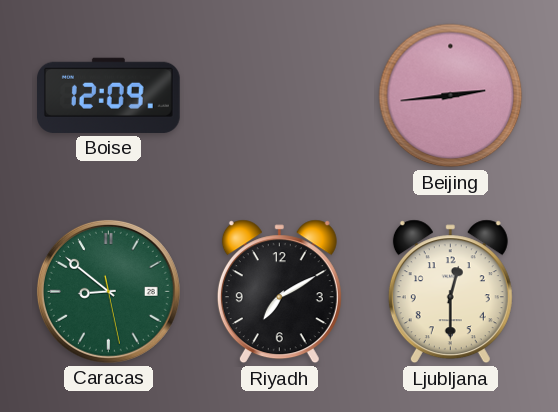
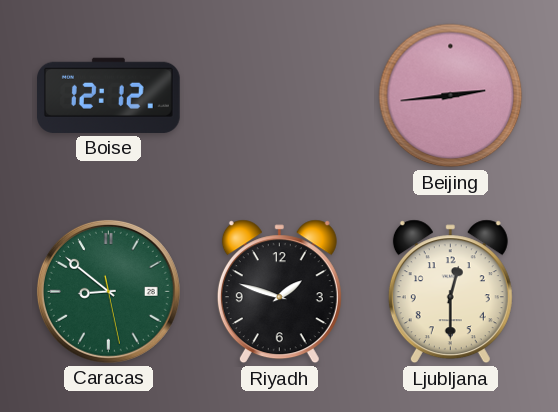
Boise: 12:09 -> 12:12
Riyadh: 7:10 -> 1:48
